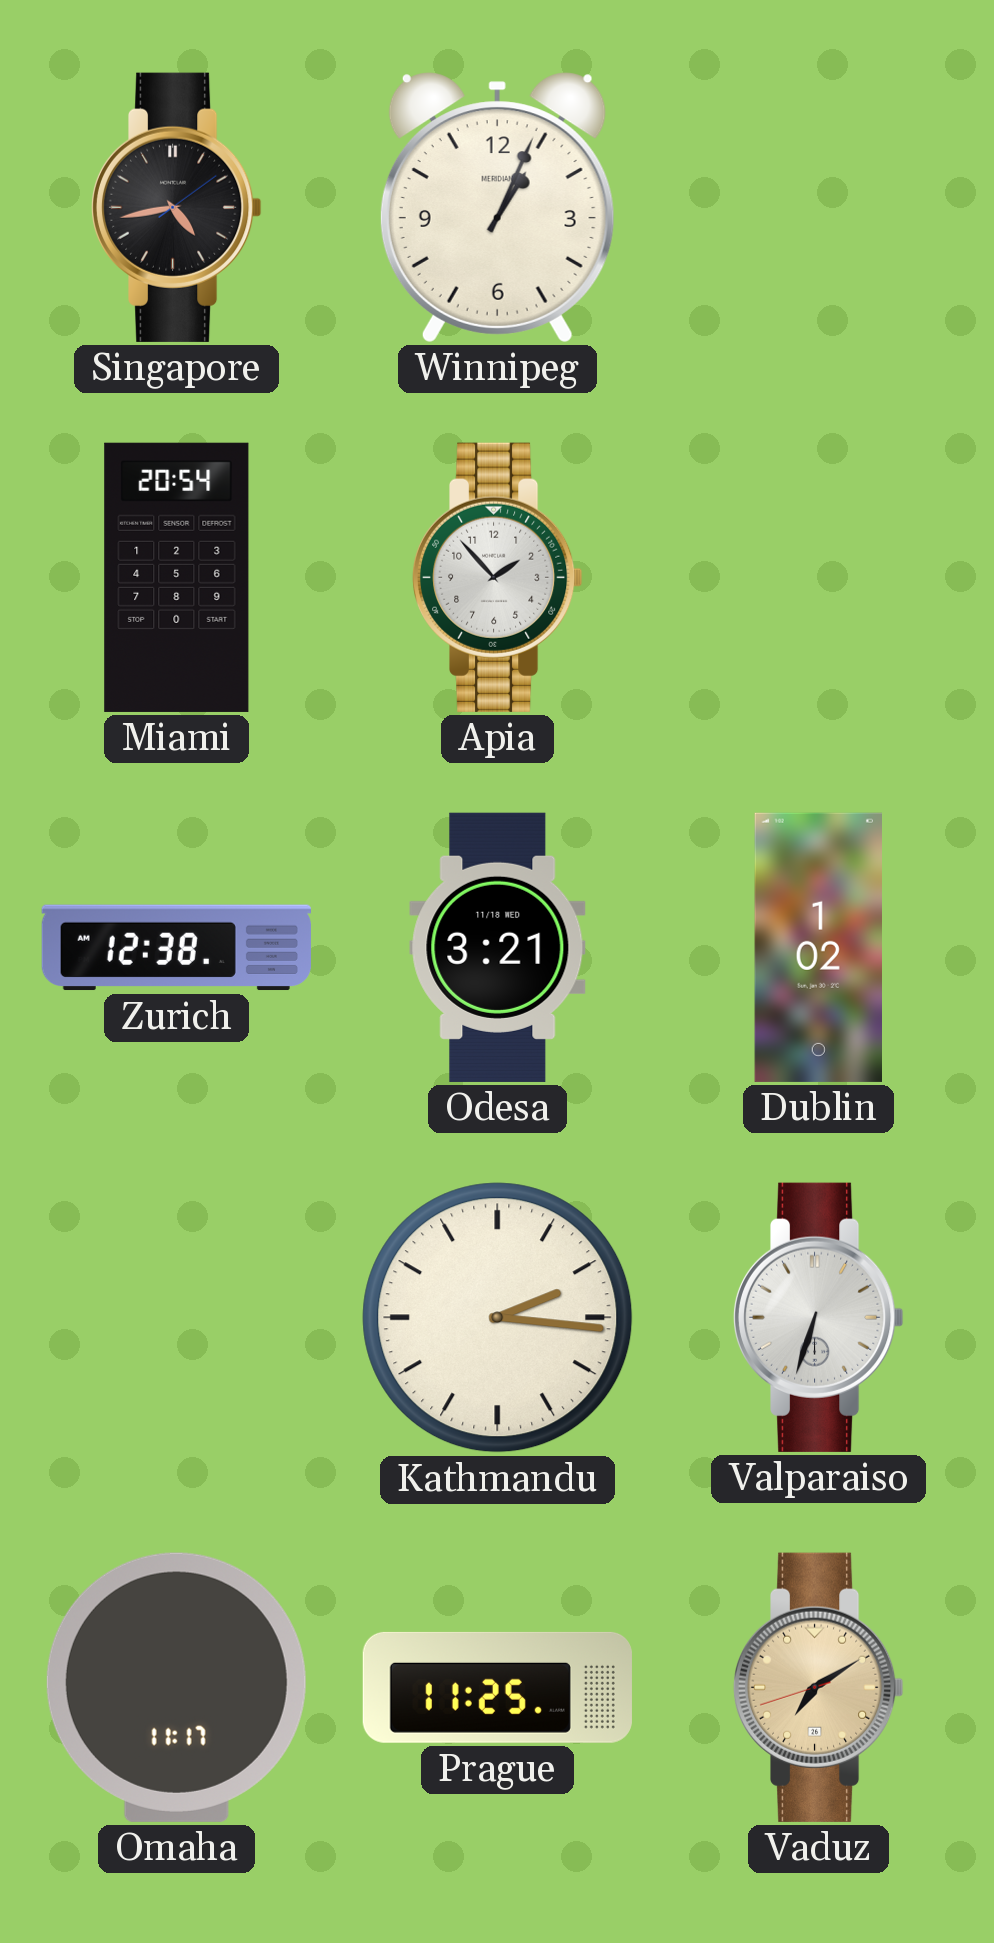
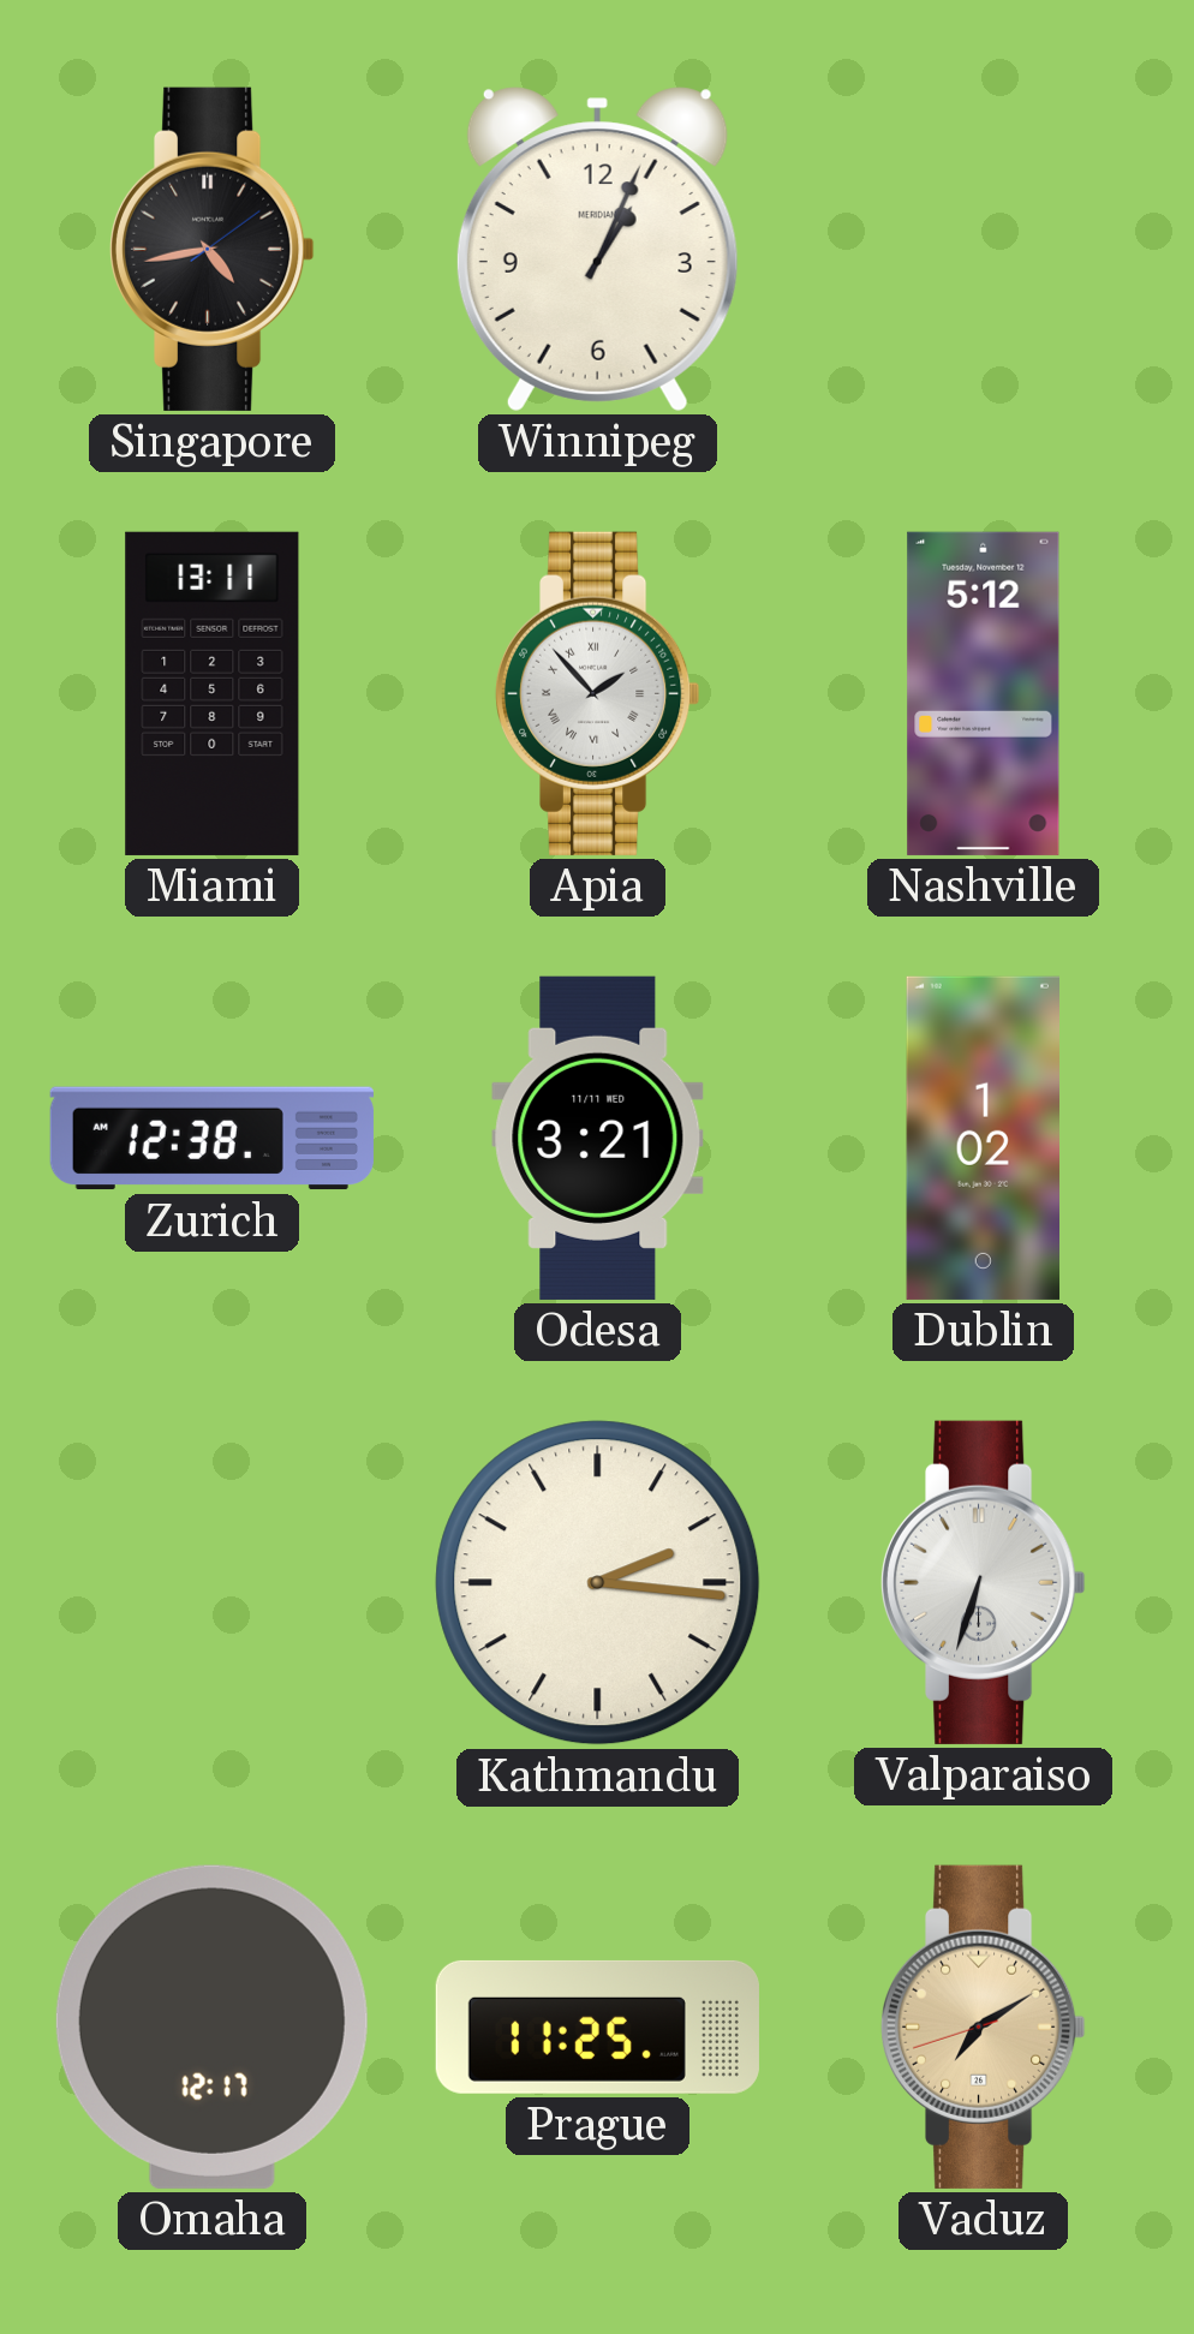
Miami: 20:54 -> 13:11
Apia numerals: Arabic -> Roman
Nashville: none -> 5:12
Odesa date: 11/18 WED -> 11/11 WED
Omaha: 11:17 -> 12:17
